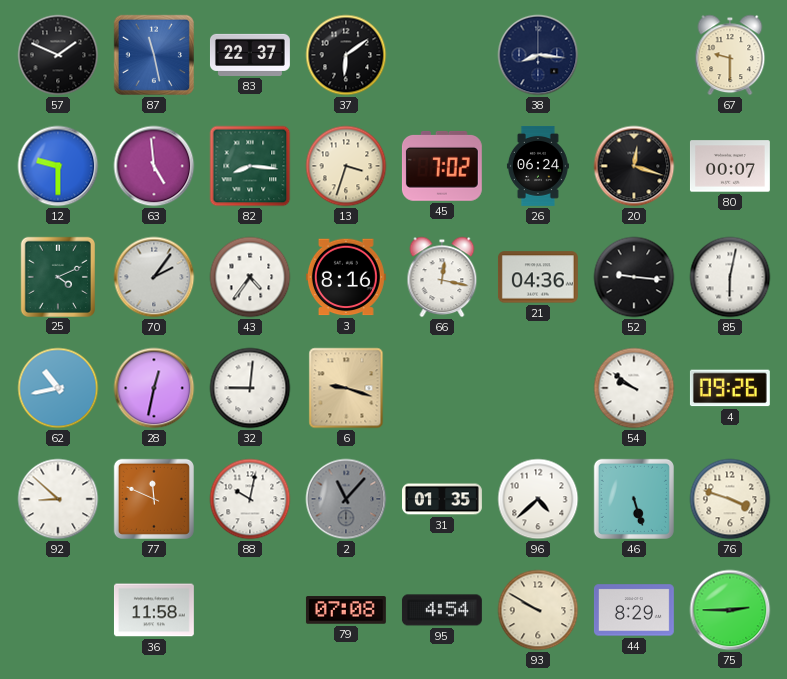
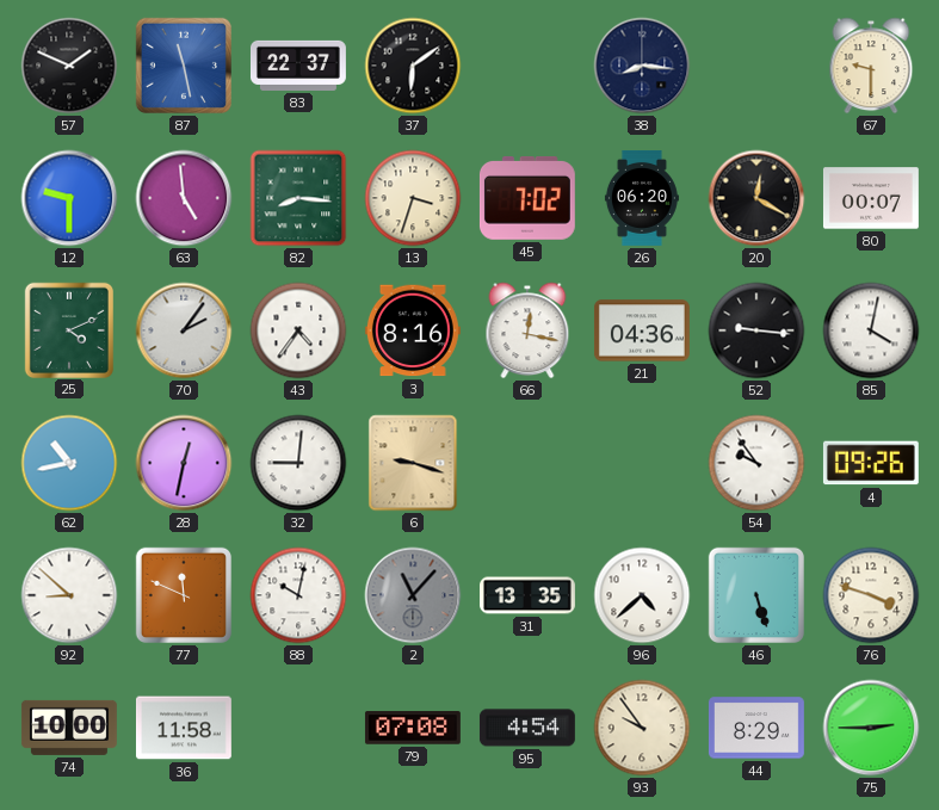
26: 06:24 -> 06:20
20: 12:18 -> 12:20
85: 6:02 -> 4:02
54: 9:51 -> 9:54
31: 01:35 -> 13:35
74: none -> 10:00
93: 9:50 -> 9:54
